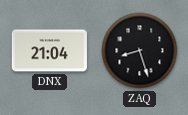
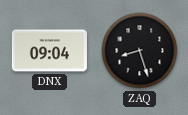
DNX: 21:04 -> 09:04
